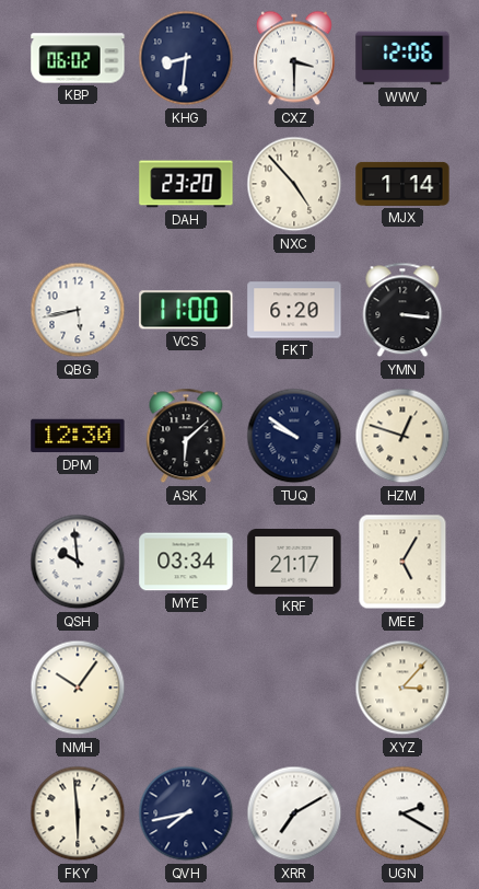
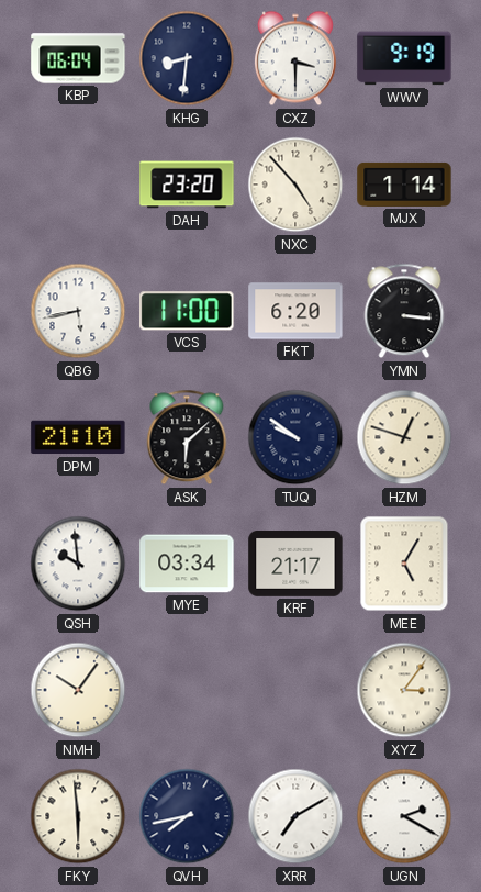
KBP: 06:02 -> 06:04
WWV: 12:06 -> 9:19
DPM: 12:30 -> 21:10
XYZ: 3:07 -> 3:06
